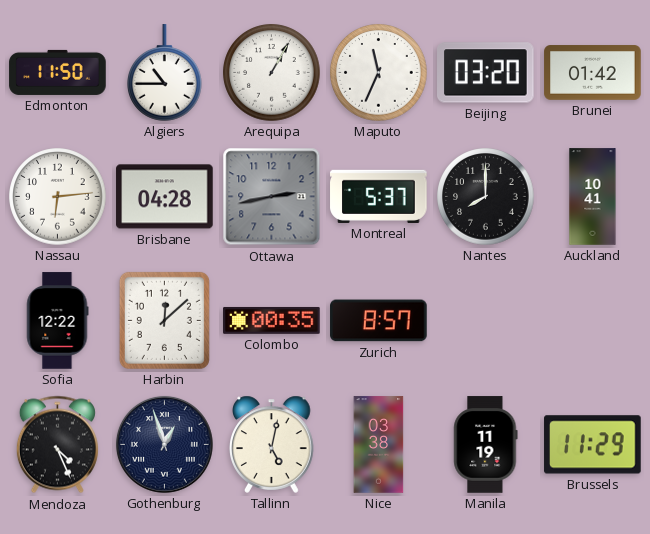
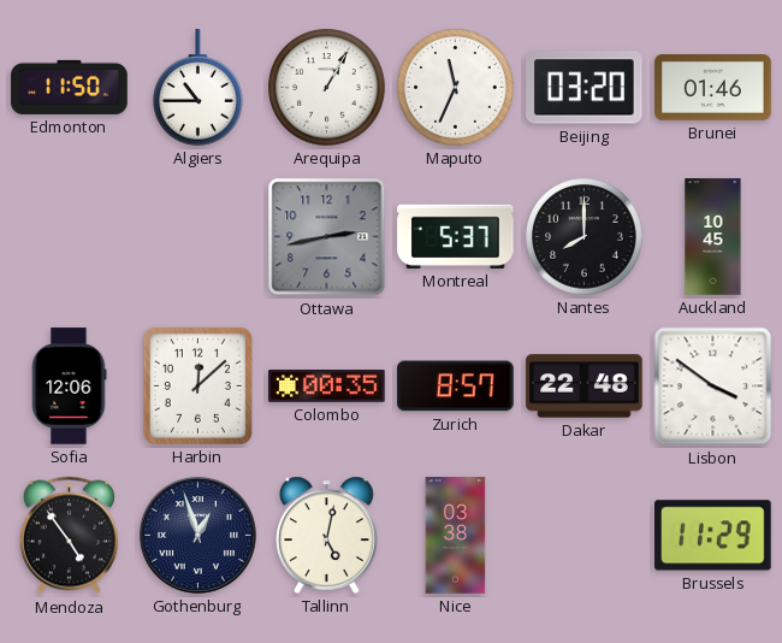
Brunei: 01:42 -> 01:46
Nassau: 6:14 -> none
Brisbane: 04:28 -> none
Auckland: 10:41 -> 10:45
Sofia: 12:22 -> 12:06
Dakar: none -> 22:48
Lisbon: none -> 3:51
Mendoza: 4:26 -> 4:54
Manila: 11:19 -> none
